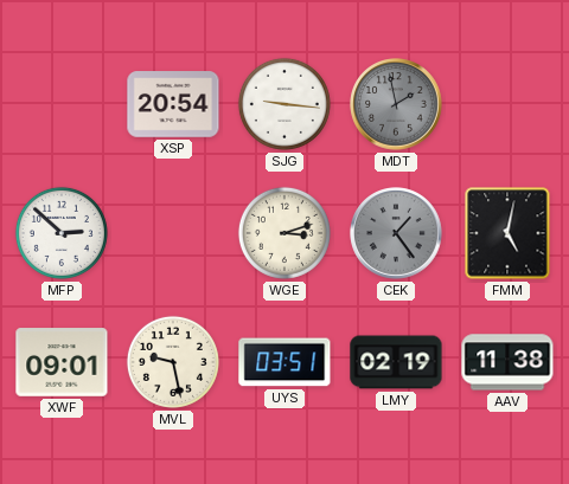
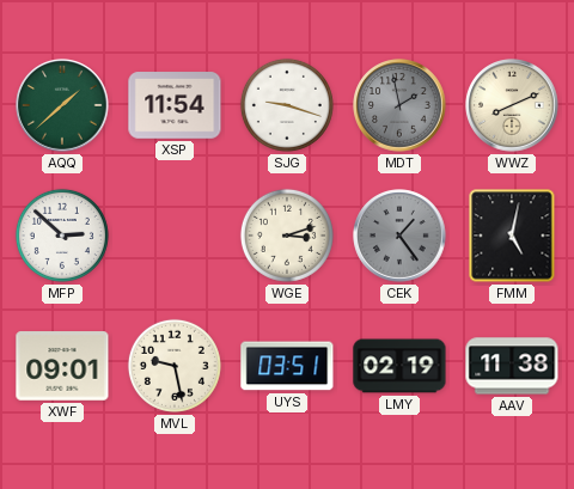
AQQ: none -> 1:38
XSP: 20:54 -> 11:54
SJG: 9:16 -> 9:18
WWZ: none -> 8:11
